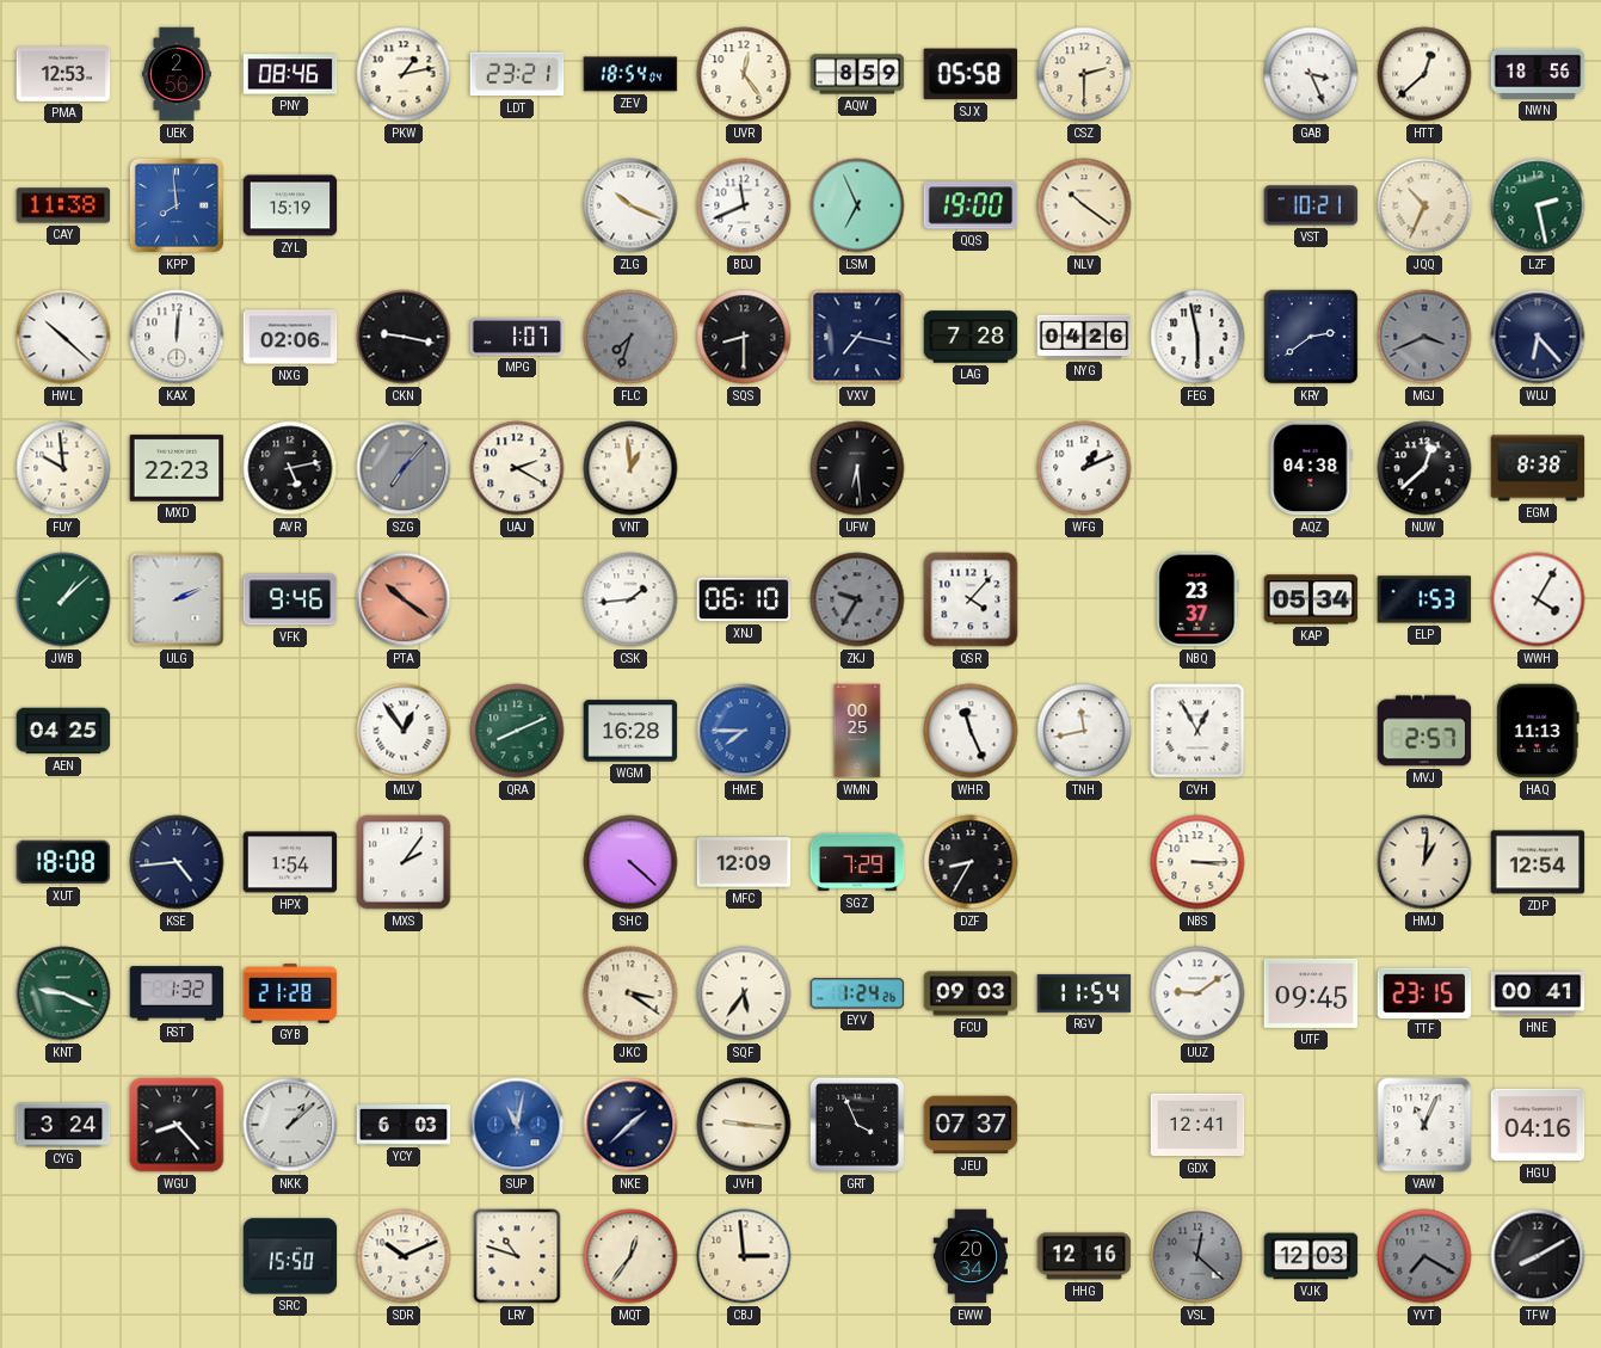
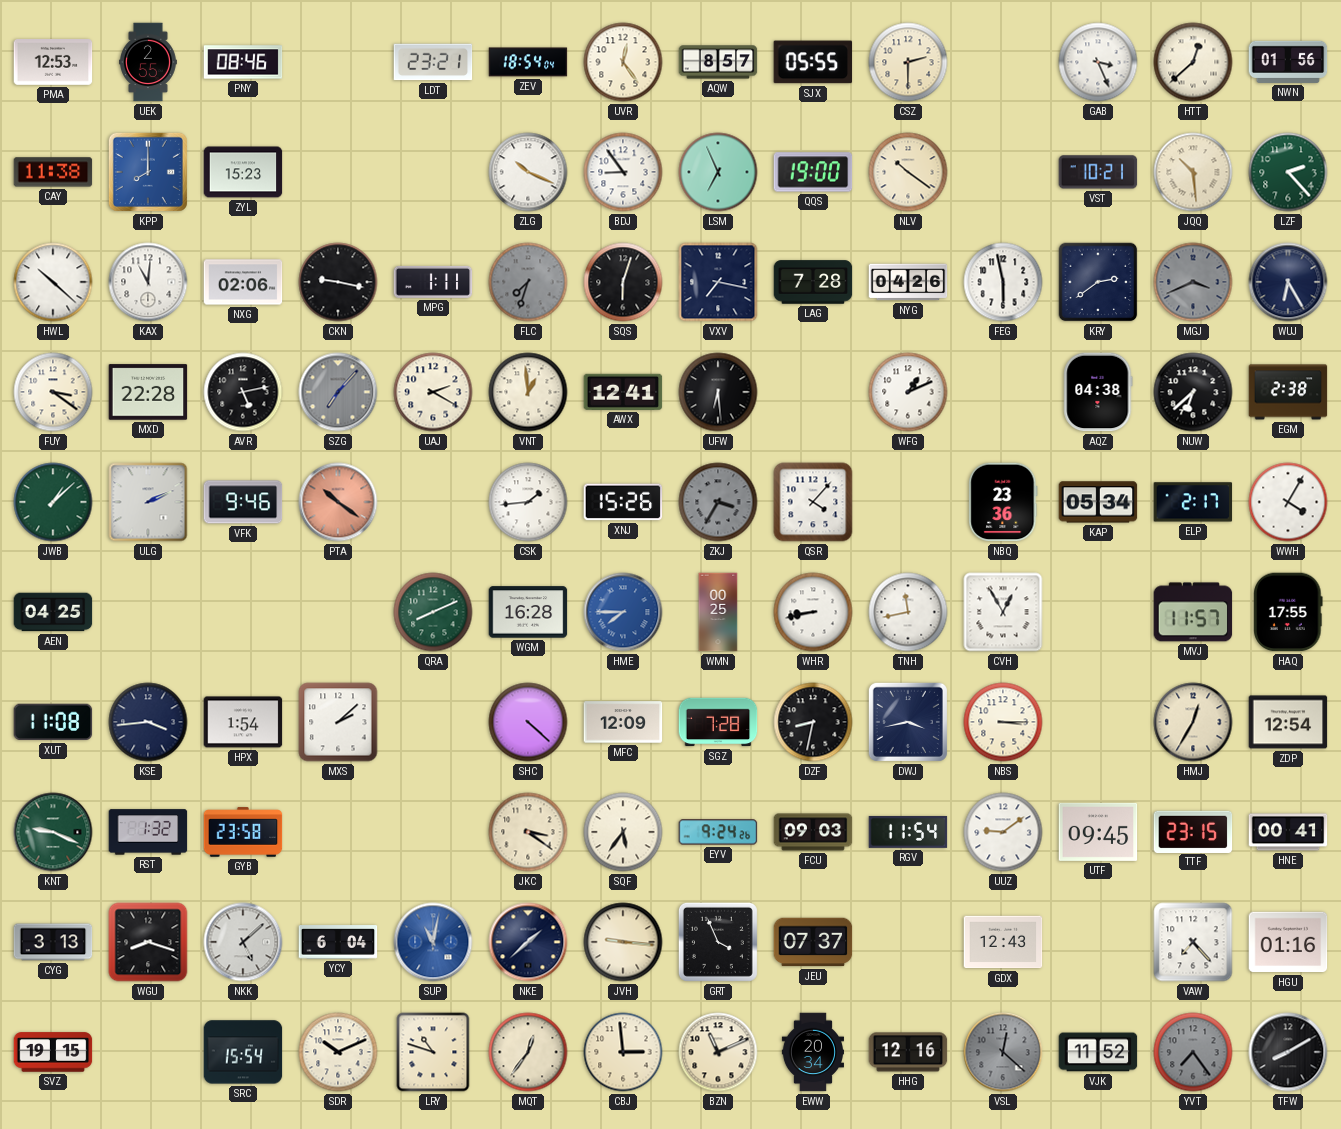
UEK: 2:56 -> 2:55
PKW: 1:13 -> none
AQW: 8:59 -> 8:57
SJX: 05:58 -> 05:55
NWN: 18:56 -> 01:56
KPP: 7:59 -> 8:00
ZYL: 15:19 -> 15:23
BDJ: 11:41 -> 8:54
JQQ: 10:34 -> 10:29
LZF: 2:28 -> 2:23
KAX: 12:01 -> 11:01
MPG: 1:07 -> 1:11
SQS: 8:30 -> 6:03
WUJ: 6:23 -> 6:25
FUY: 9:59 -> 3:21
MXD: 22:23 -> 22:28
AWX: none -> 12:41
NUW: 12:38 -> 6:38
EGM: 8:38 -> 2:38
XNJ: 06:10 -> 15:26
ZKJ: 9:35 -> 3:35
NBQ: 23:37 -> 23:36
ELP: 1:53 -> 2:17
MLV: 12:54 -> none
WHR: 11:26 -> 8:43
MVJ: 2:57 -> 11:57
HAQ: 11:13 -> 17:55
XUT: 18:08 -> 11:08
KSE: 4:44 -> 3:44
MXS: 2:06 -> 2:08
SGZ: 7:29 -> 7:28
DZF: 8:35 -> 8:32
DWJ: none -> 3:43
HMJ: 1:01 -> 12:35
GYB: 21:28 -> 23:58
EYV: 1:24 -> 9:24
CYG: 3:24 -> 3:13
WGU: 8:23 -> 8:18
NKK: 1:08 -> 5:08
YCY: 6:03 -> 6:04
GDX: 12:41 -> 12:43
VAW: 11:04 -> 7:23
HGU: 04:16 -> 01:16
SVZ: none -> 19:15
SRC: 15:50 -> 15:54
BZN: none -> 11:11
VJK: 12:03 -> 11:52
YVT: 7:20 -> 7:24
